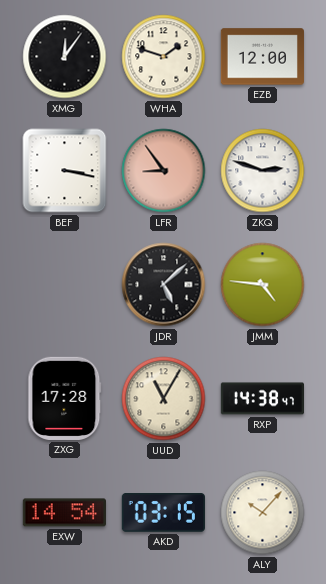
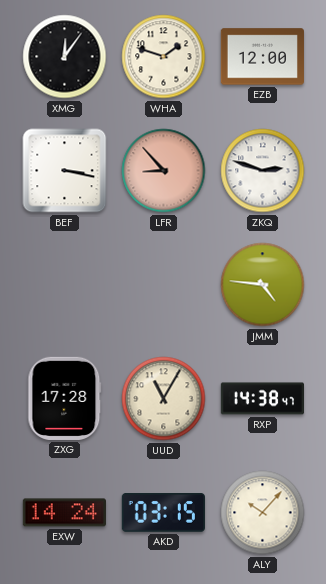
LFR: 8:54 -> 8:53
JDR: 5:08 -> none
EXW: 14:54 -> 14:24
